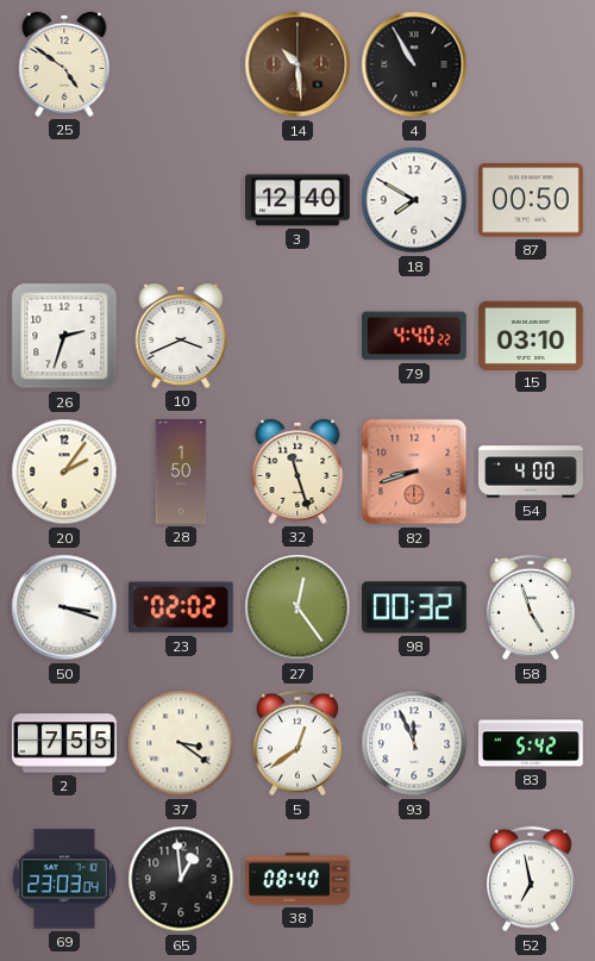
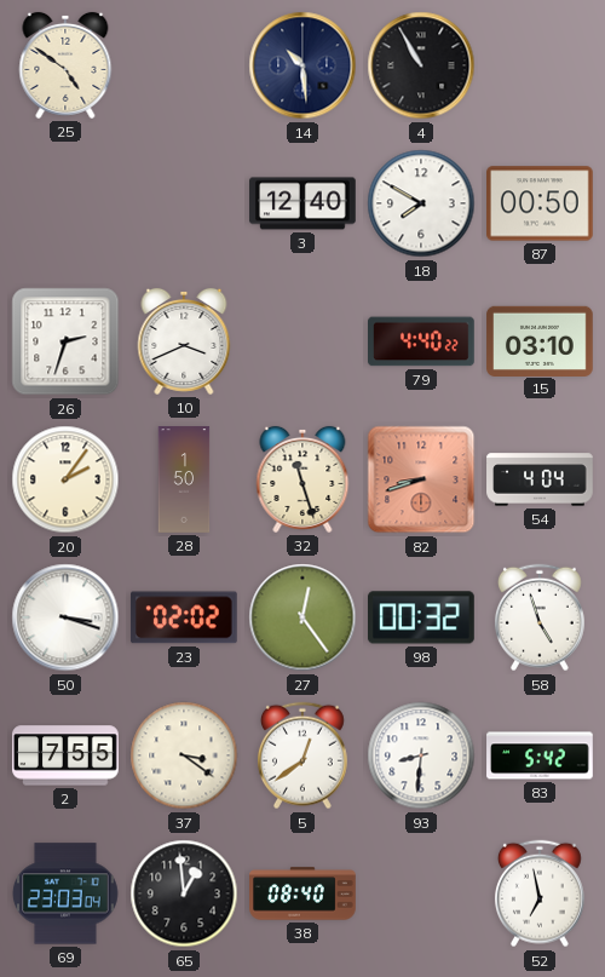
14 dial: brown -> navy
54: 4:00 -> 4:04
93: 11:56 -> 8:31
